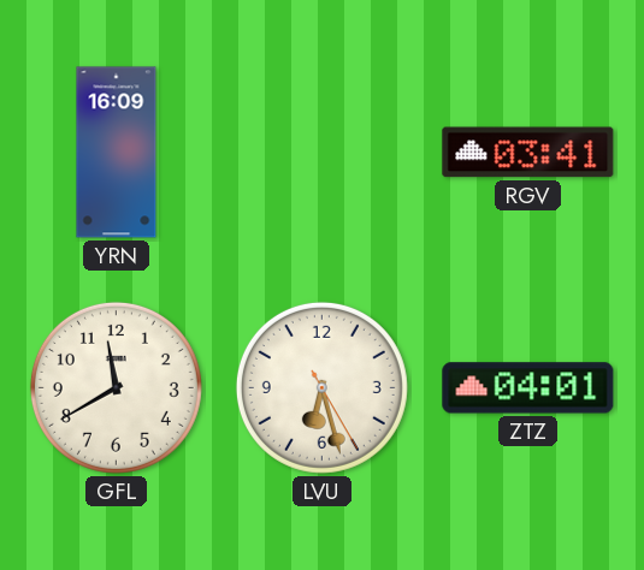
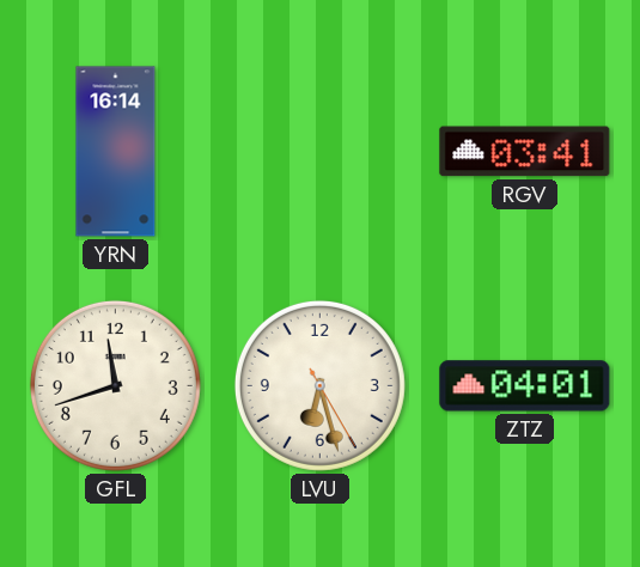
YRN: 16:09 -> 16:14
GFL: 11:40 -> 11:42
